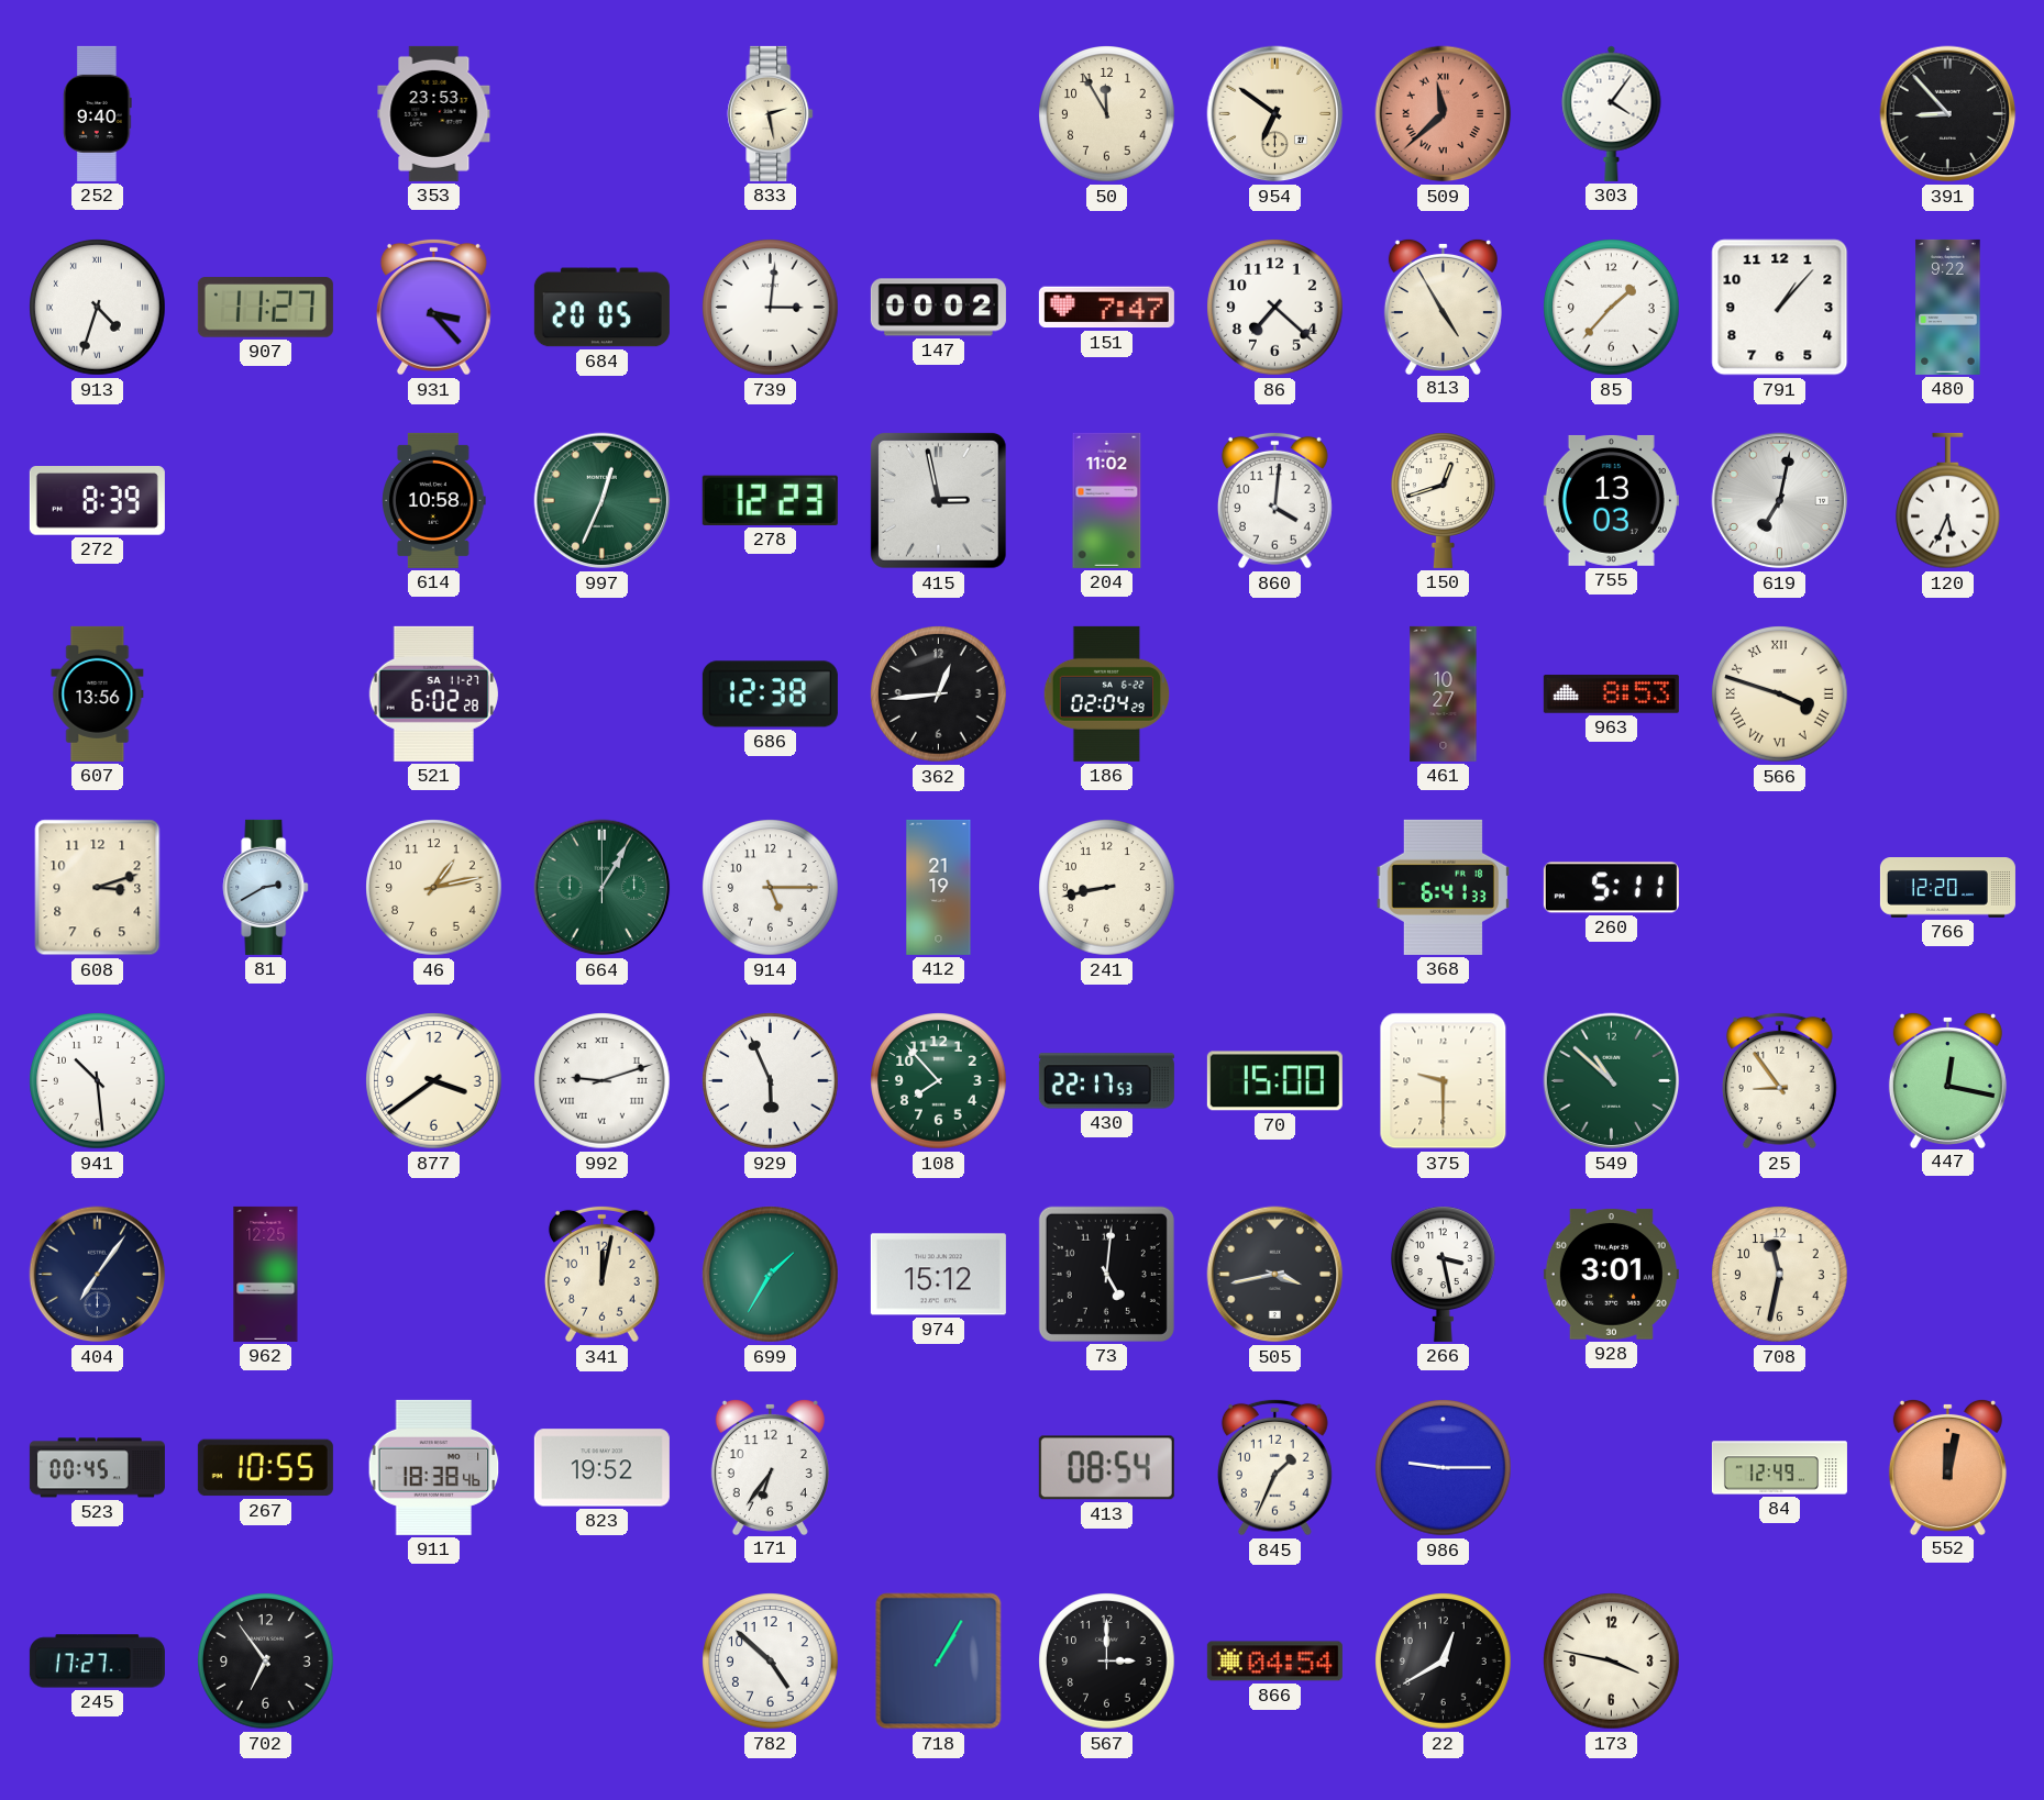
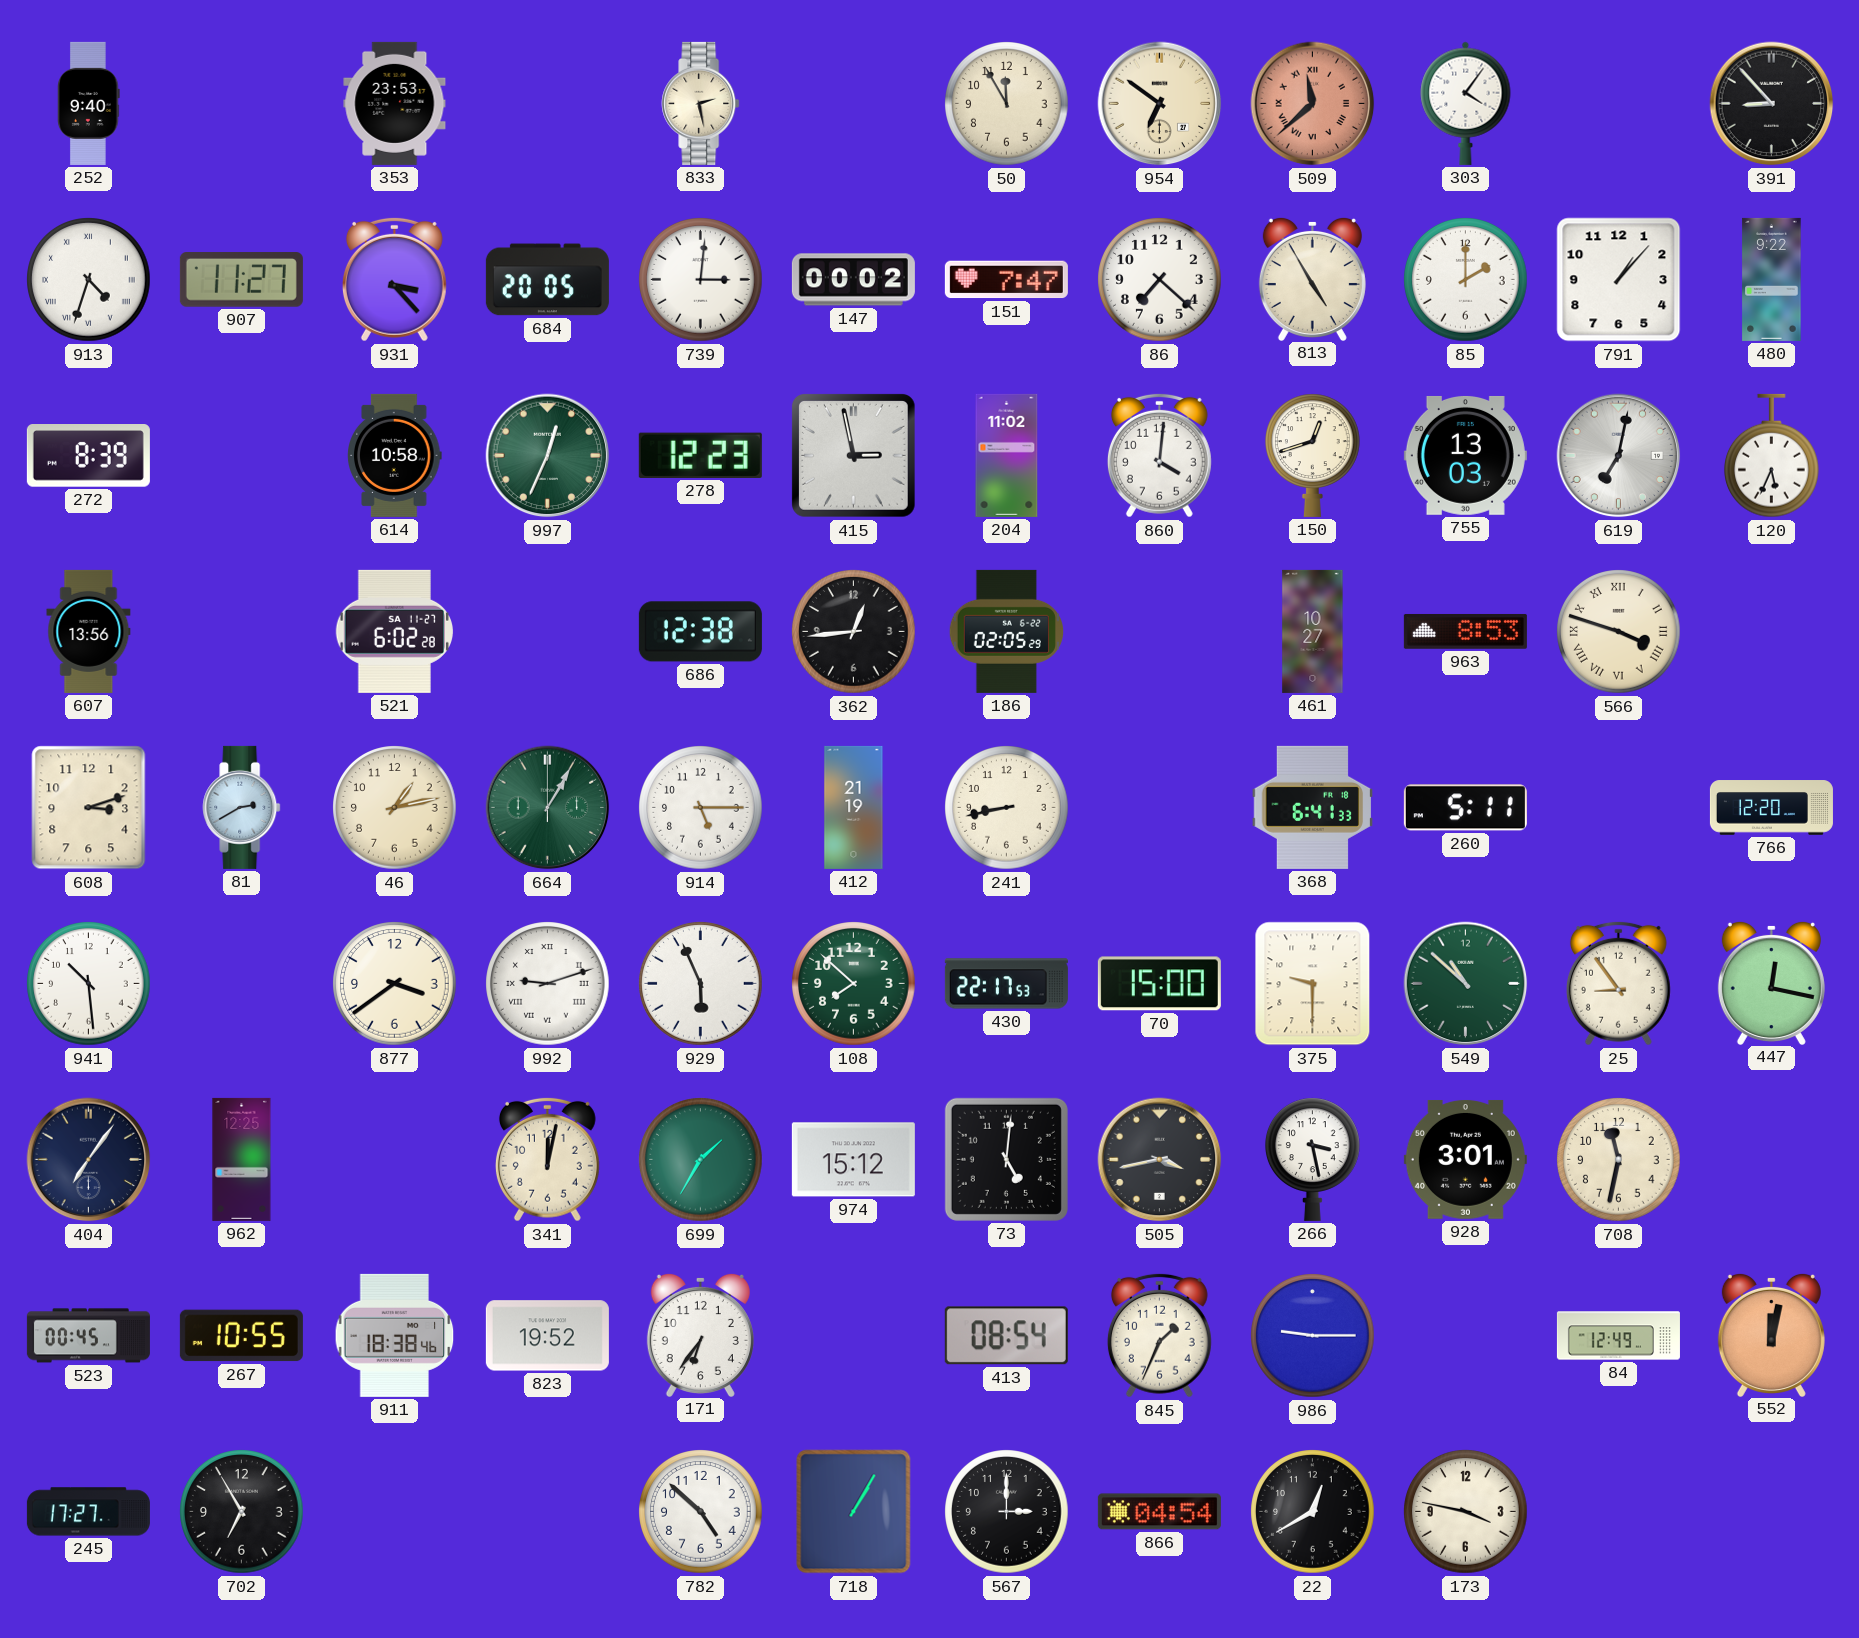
85: 1:37 -> 2:00
186: 02:04 -> 02:05
108: 7:53 -> 7:52
702: 6:54 -> 6:55
